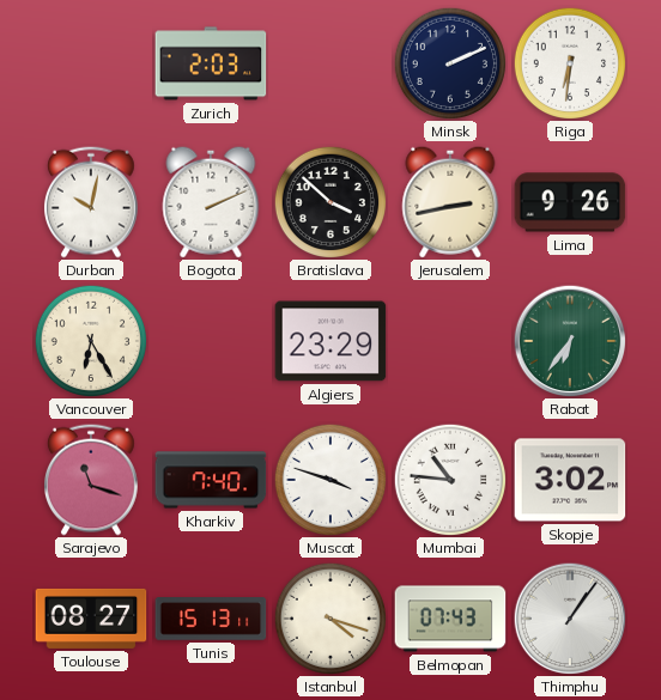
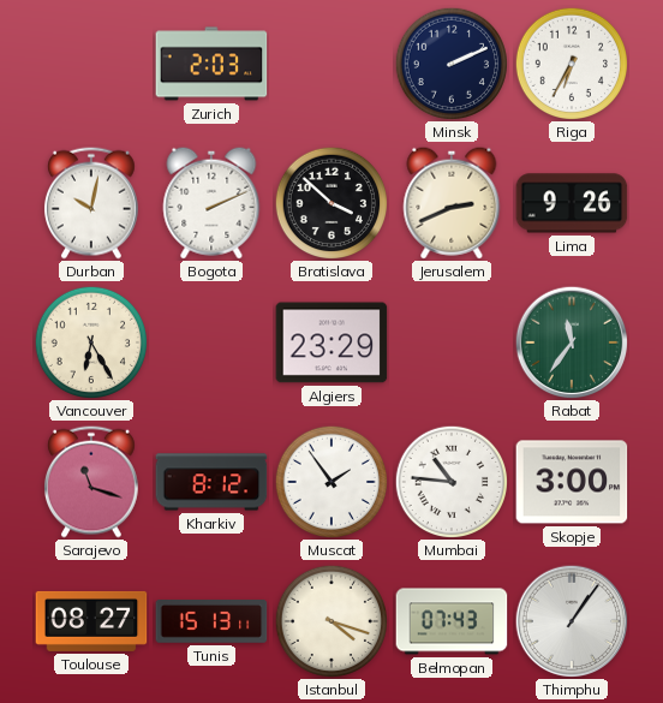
Riga: 6:31 -> 6:35
Jerusalem: 2:43 -> 2:41
Rabat: 6:36 -> 11:36
Kharkiv: 7:40 -> 8:12
Muscat: 3:48 -> 1:54
Skopje: 3:02 -> 3:00
